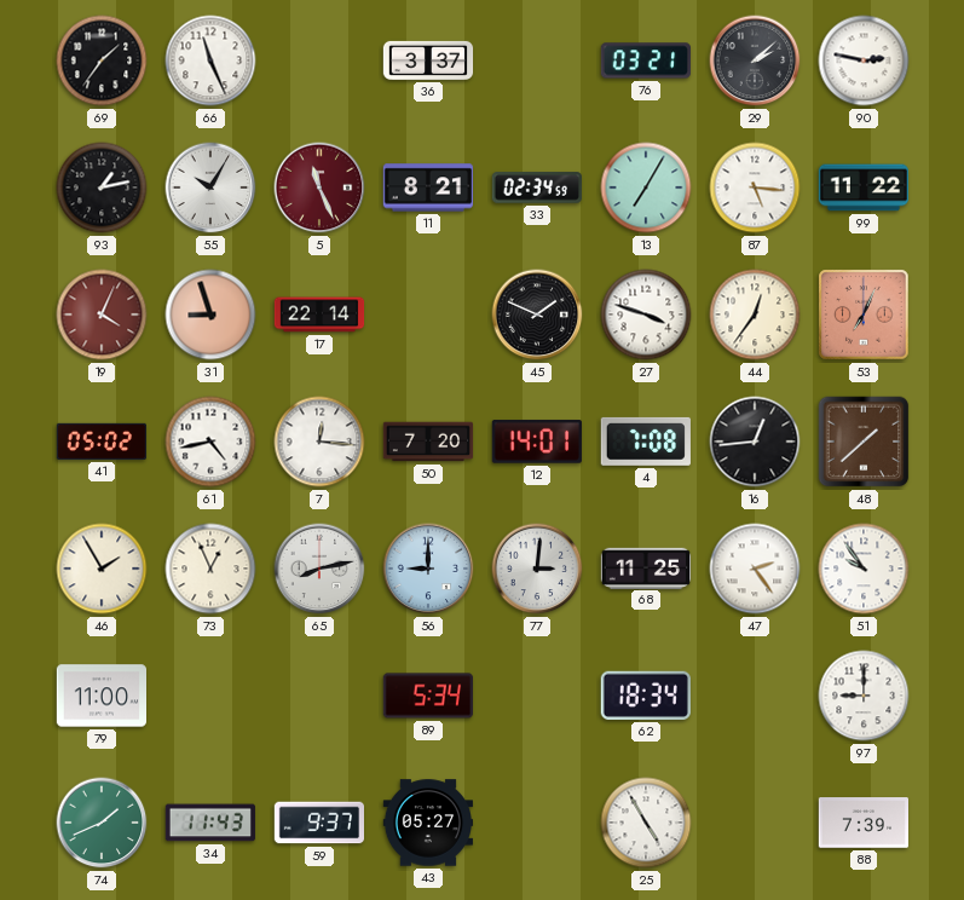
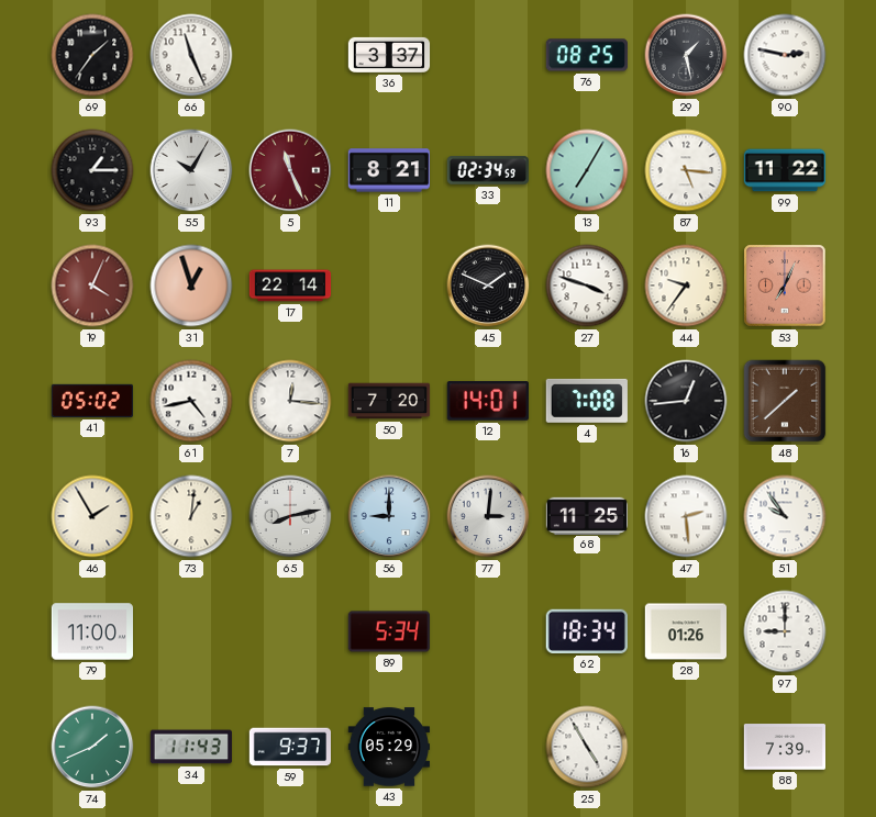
76: 03:21 -> 08:25
29: 2:08 -> 1:28
93: 1:13 -> 1:15
31: 8:57 -> 12:57
44: 12:36 -> 9:36
73: 12:56 -> 1:01
47: 2:24 -> 2:29
28: none -> 01:26
43: 05:27 -> 05:29
